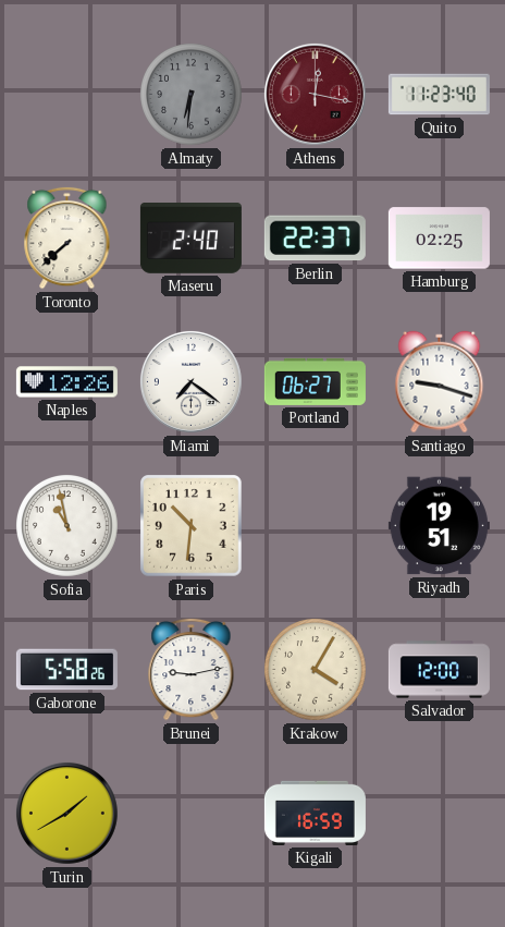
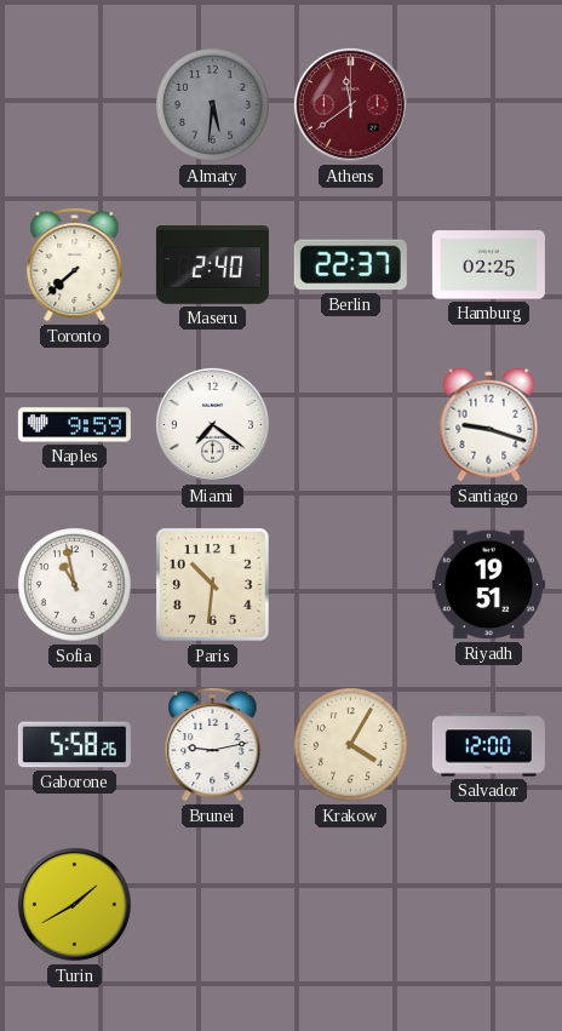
Almaty: 6:31 -> 5:31
Athens: 12:17 -> 11:39
Quito: 11:23 -> none
Naples: 12:26 -> 9:59
Portland: 06:27 -> none
Kigali: 16:59 -> none
